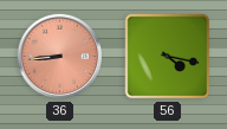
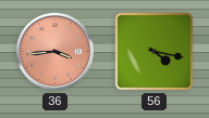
36: 8:44 -> 3:44
